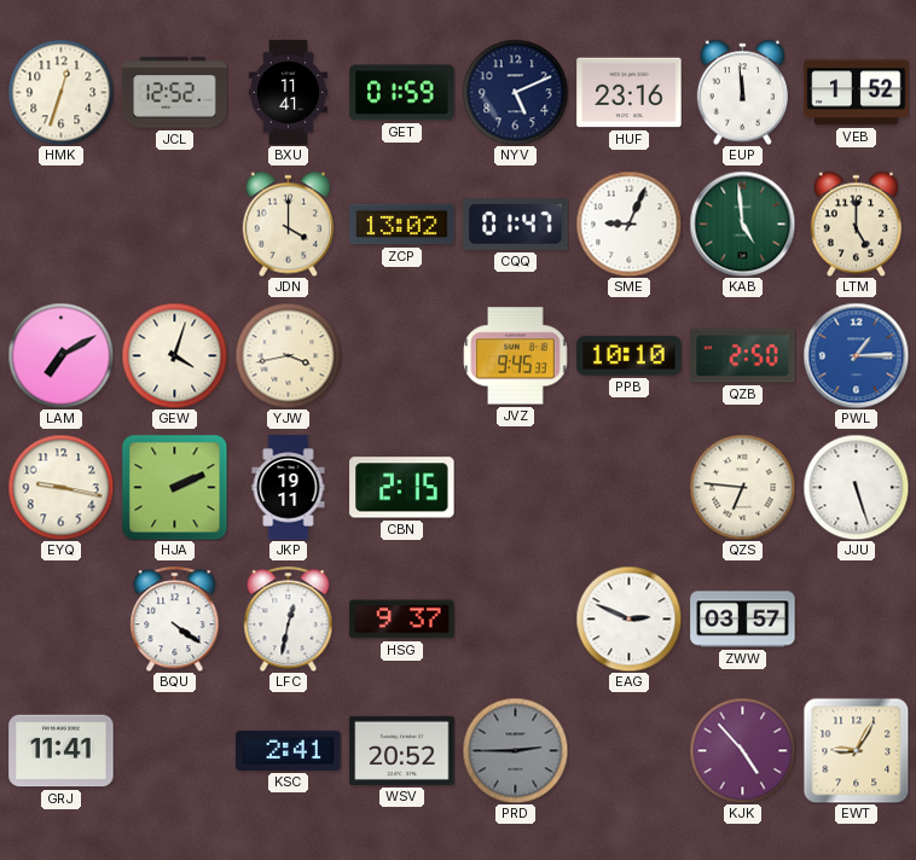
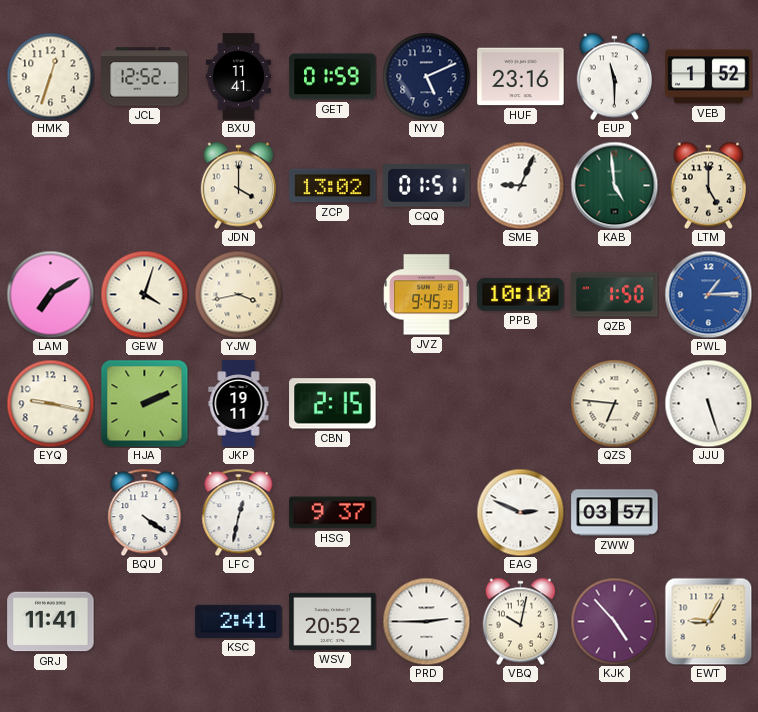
EUP: 11:59 -> 11:30
CQQ: 01:47 -> 01:51
QZB: 2:50 -> 1:50
PRD dial: grey -> white
VBQ: none -> 10:02
